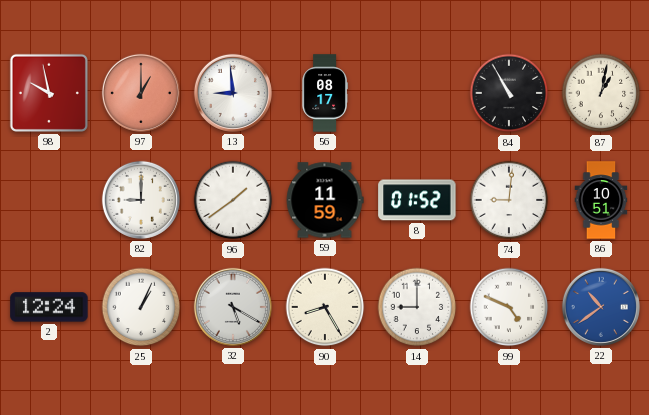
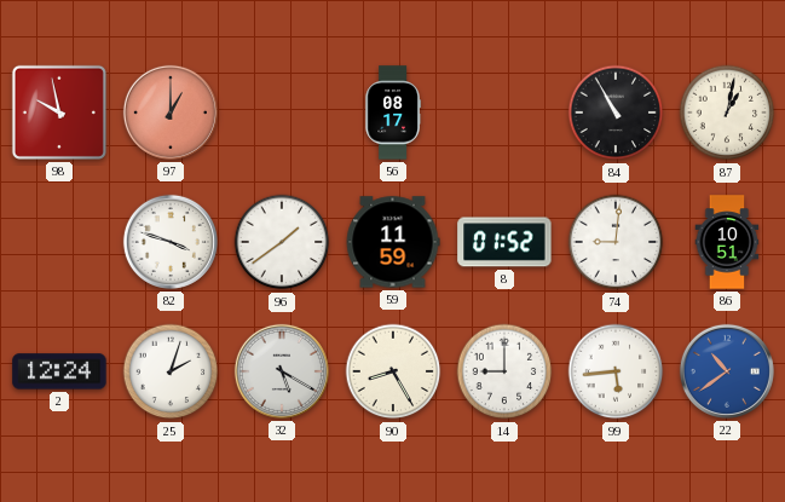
13: 8:59 -> none
82: 9:00 -> 3:48
25: 1:04 -> 2:03
99: 4:49 -> 5:44
